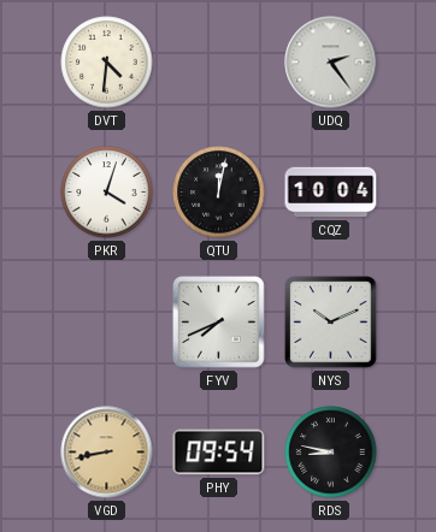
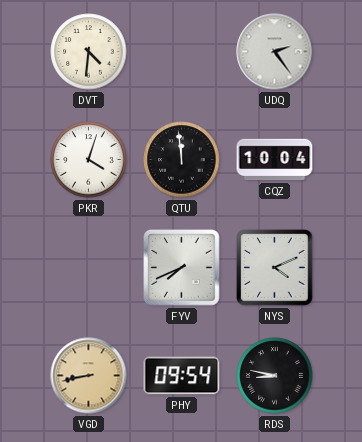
QTU: 12:02 -> 11:59
NYS: 10:11 -> 4:11
